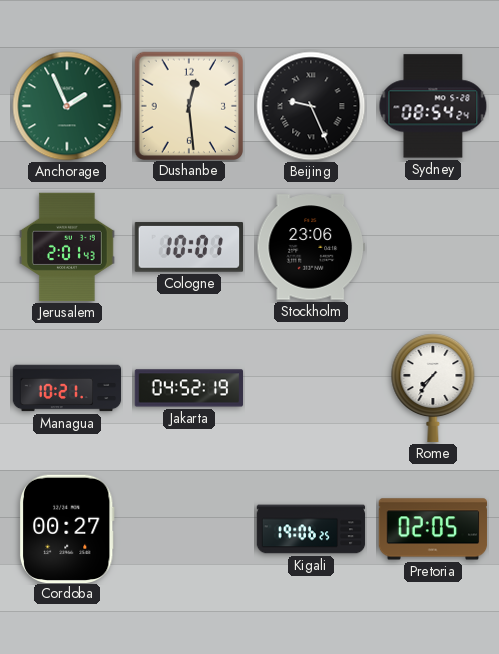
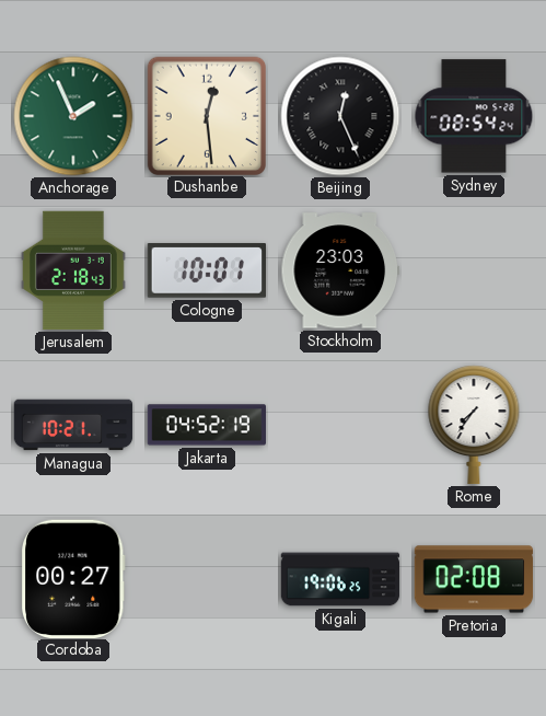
Beijing: 9:26 -> 12:26
Jerusalem: 2:01 -> 2:18
Stockholm: 23:06 -> 23:03
Pretoria: 02:05 -> 02:08
